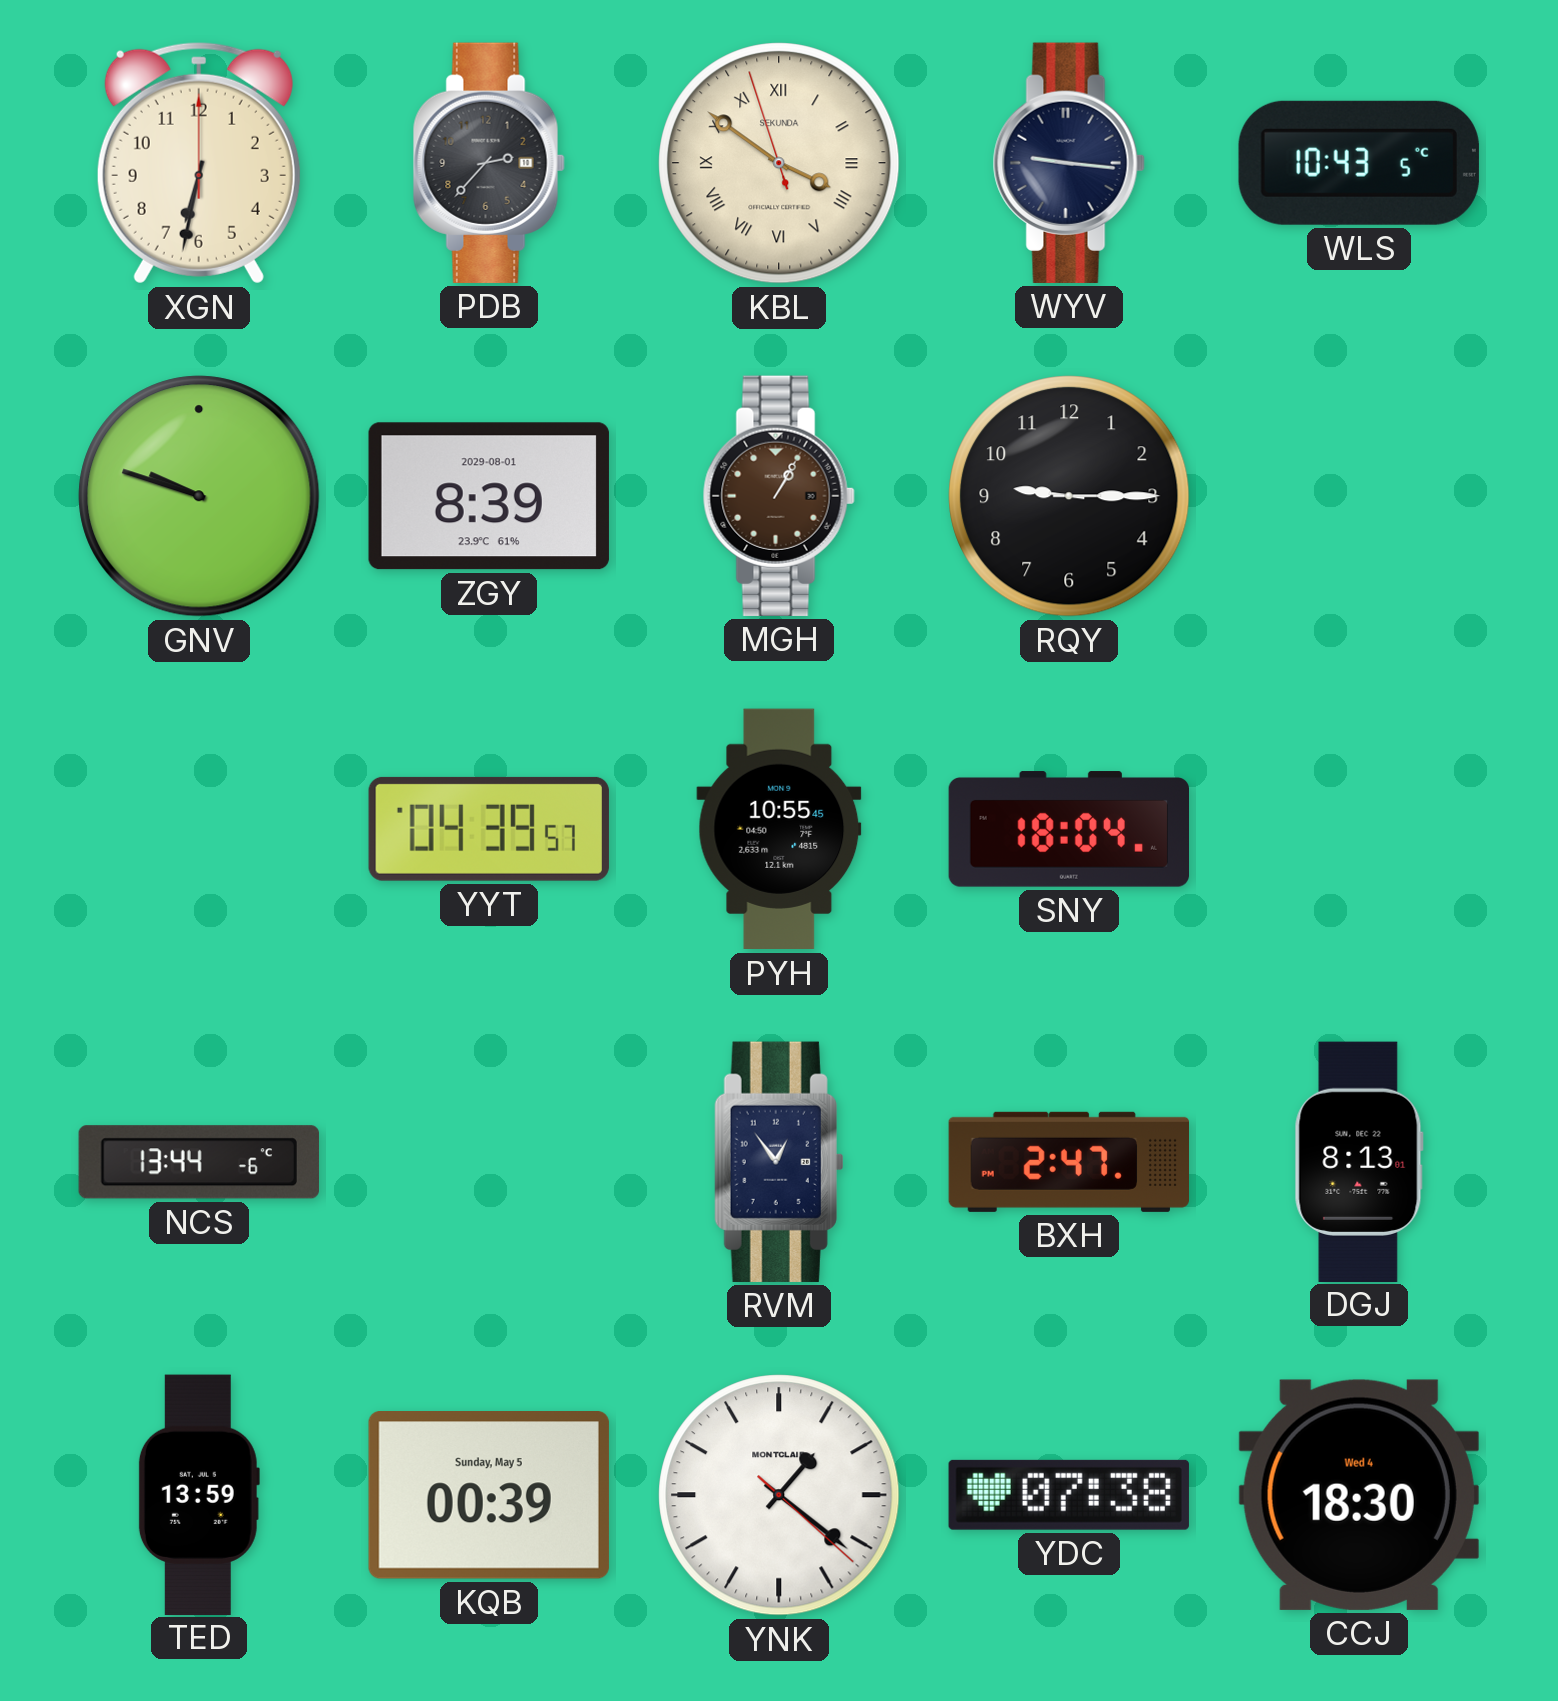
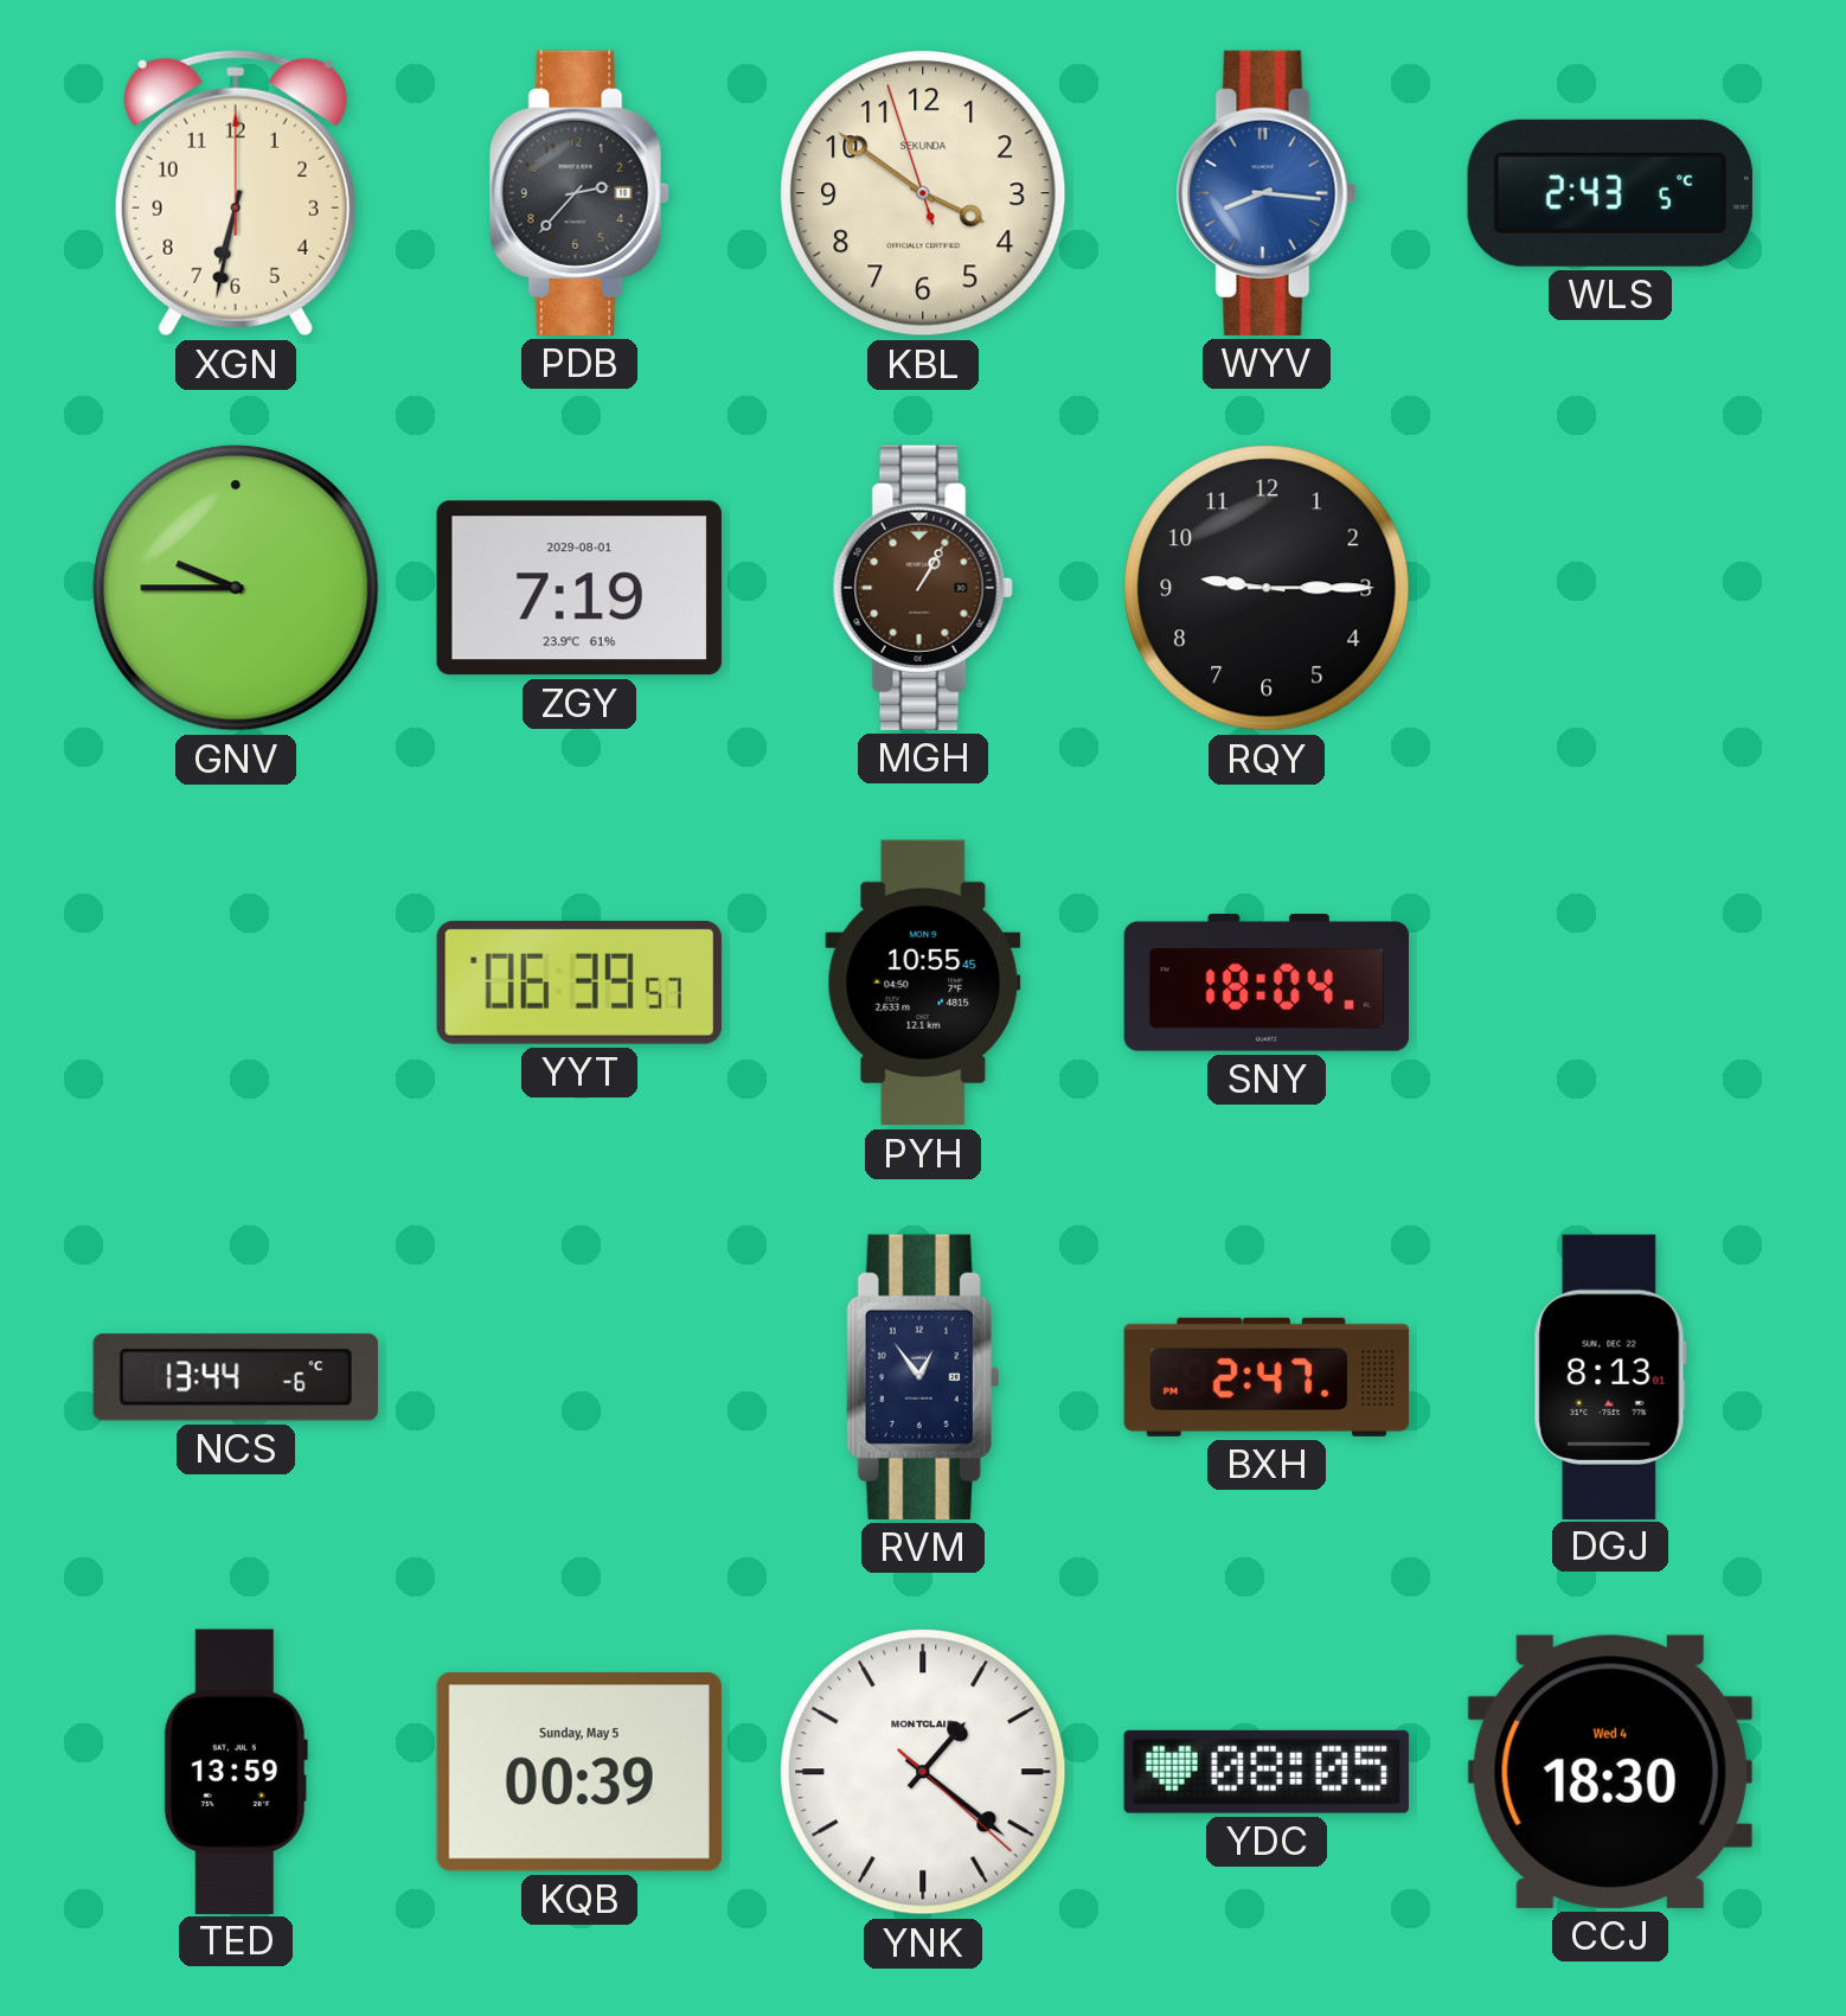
KBL numerals: Roman -> Arabic
WYV: 9:16 -> 8:16
WYV dial: navy -> blue
WLS: 10:43 -> 2:43
GNV: 9:48 -> 9:45
ZGY: 8:39 -> 7:19
YYT: 04:39 -> 06:39
YDC: 07:38 -> 08:05
